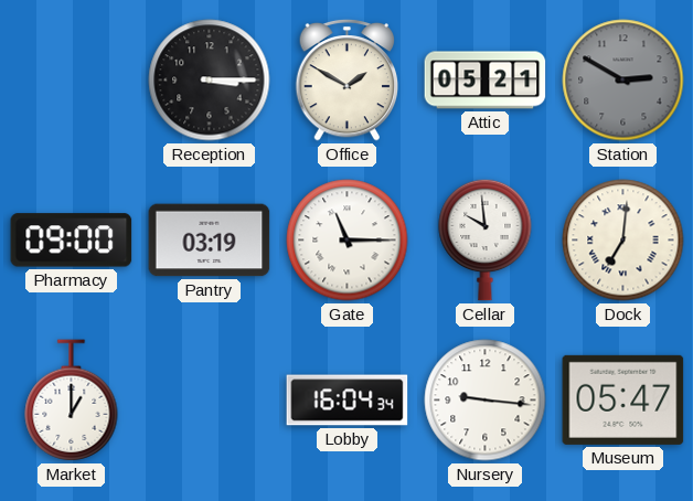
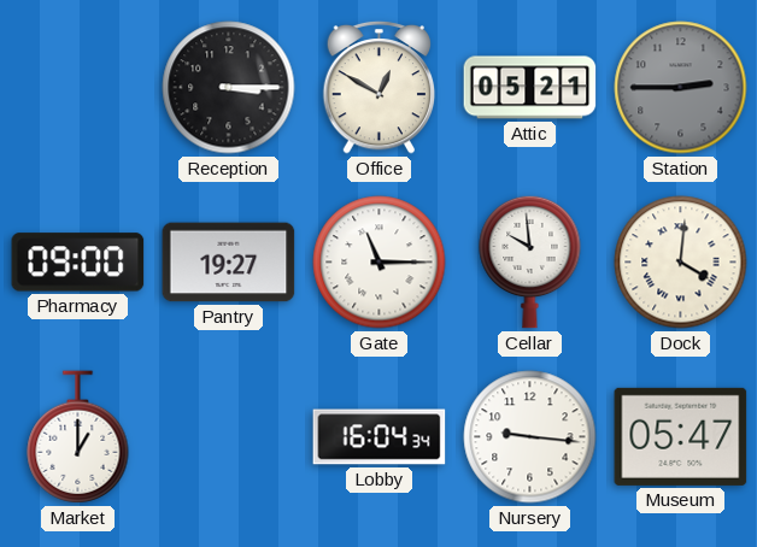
Office: 1:50 -> 12:50
Station: 2:50 -> 2:45
Pantry: 03:19 -> 19:27
Dock: 7:01 -> 4:01
